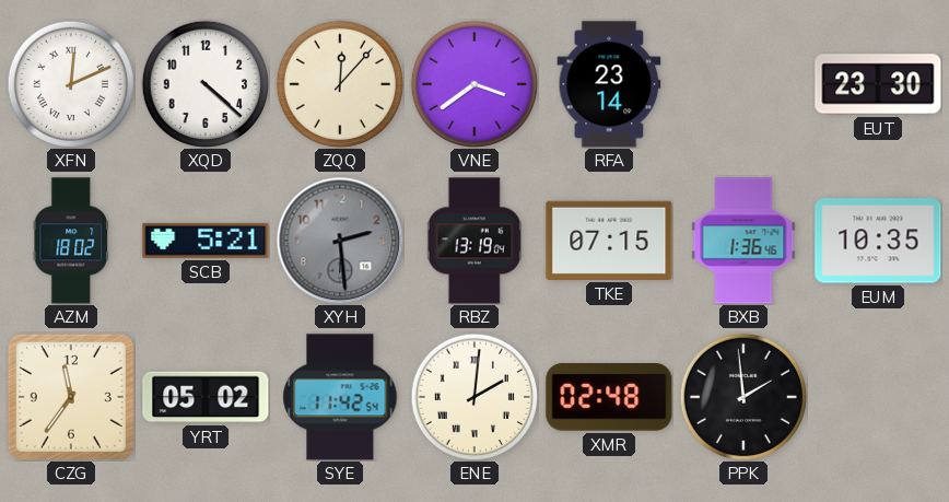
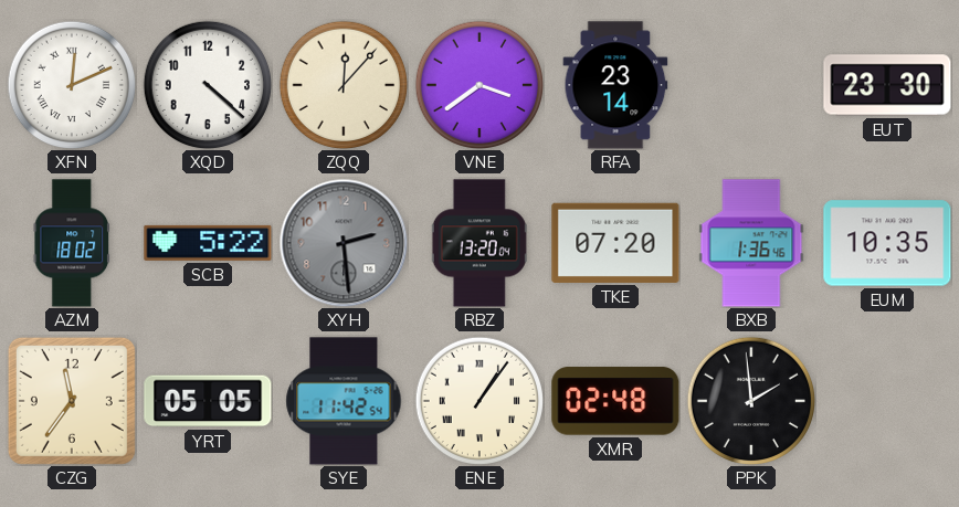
SCB: 5:21 -> 5:22
RBZ: 13:19 -> 13:20
TKE: 07:15 -> 07:20
YRT: 05:02 -> 05:05
ENE: 2:01 -> 1:06
